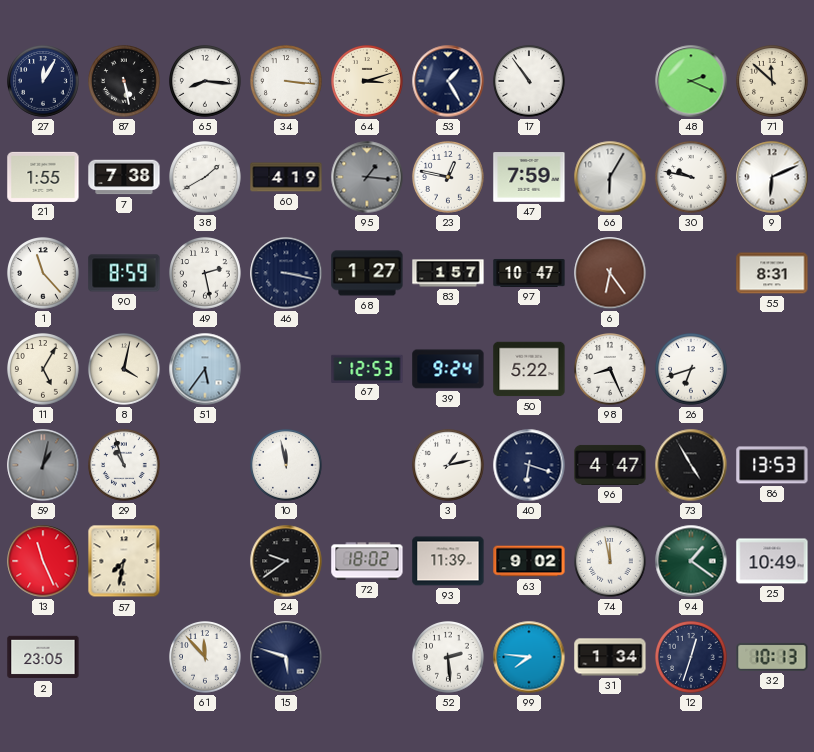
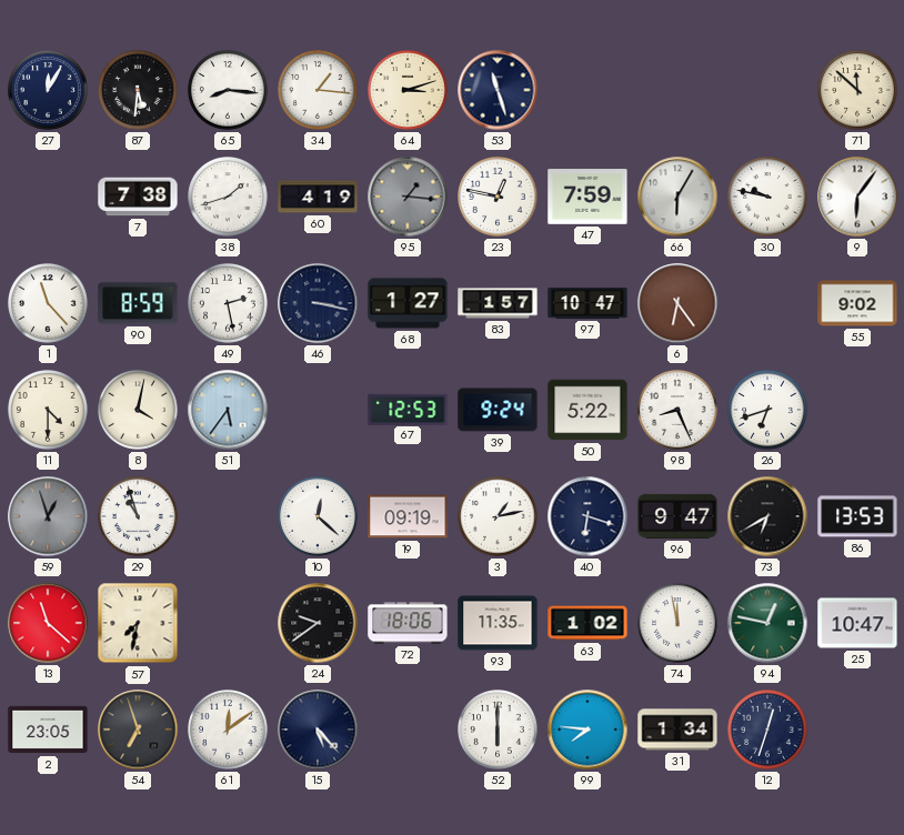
87: 5:28 -> 5:31
34: 3:16 -> 1:16
53: 1:25 -> 11:27
17: 10:54 -> none
48: 2:19 -> none
21: 1:55 -> none
38: 1:40 -> 1:42
9: 6:11 -> 6:06
55: 8:31 -> 9:02
11: 5:05 -> 4:30
59: 1:02 -> 12:57
10: 11:58 -> 12:22
19: none -> 09:19
96: 4:47 -> 9:47
73: 4:55 -> 6:40
13: 11:26 -> 11:22
72: 18:02 -> 18:06
93: 11:39 -> 11:35
63: 9:02 -> 1:02
94: 1:21 -> 12:47
25: 10:49 -> 10:47
54: none -> 6:57
61: 11:53 -> 12:09
15: 5:48 -> 5:23
52: 2:29 -> 6:00
32: 10:13 -> none
